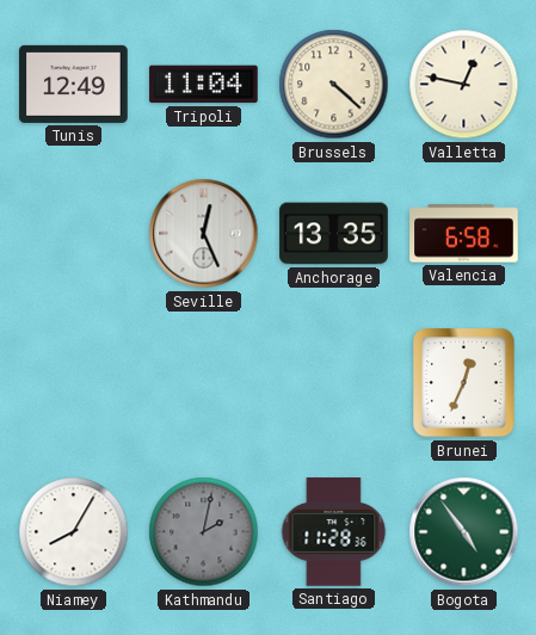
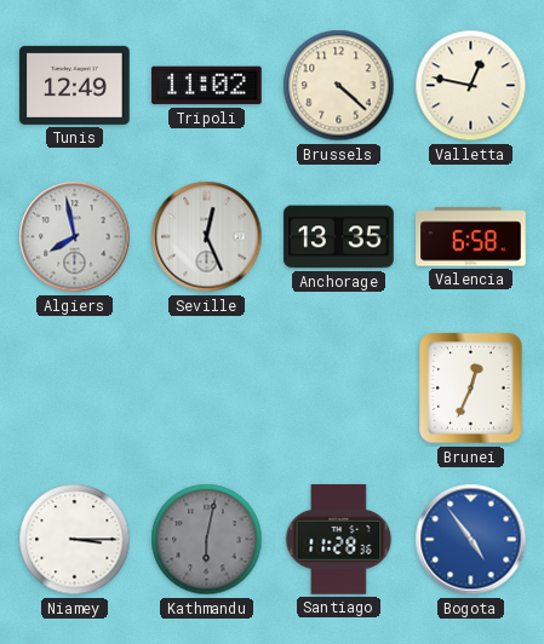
Tripoli: 11:04 -> 11:02
Algiers: none -> 7:58
Niamey: 8:05 -> 3:15
Kathmandu: 2:02 -> 6:02
Bogota dial: green -> blue
